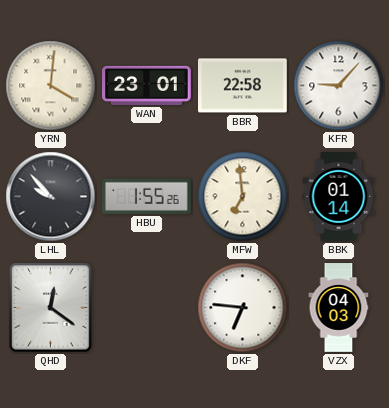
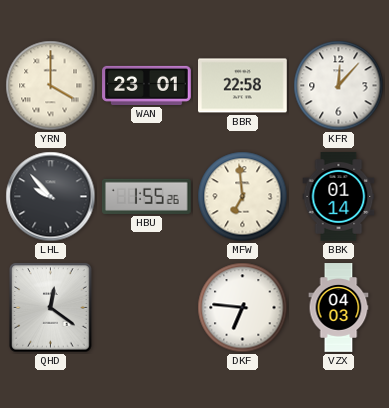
YRN: 4:01 -> 4:00
KFR: 9:07 -> 12:07
